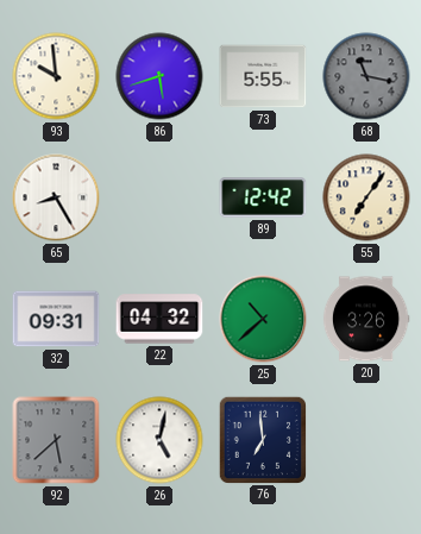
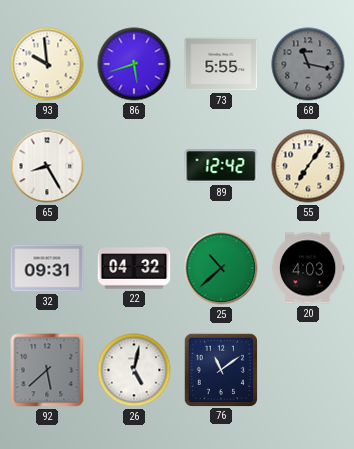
20: 3:26 -> 4:03
76: 6:59 -> 11:09
